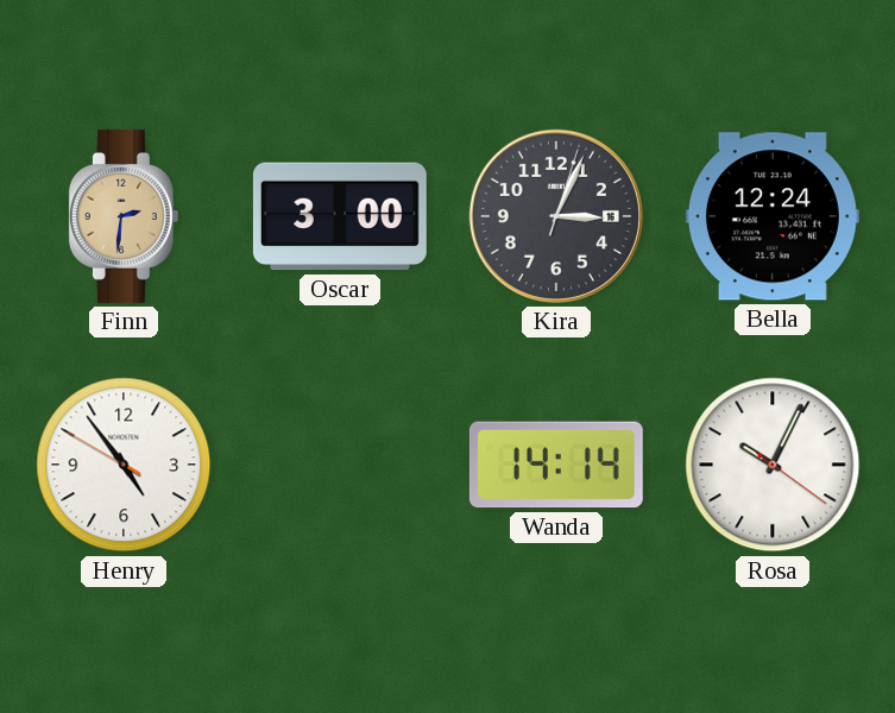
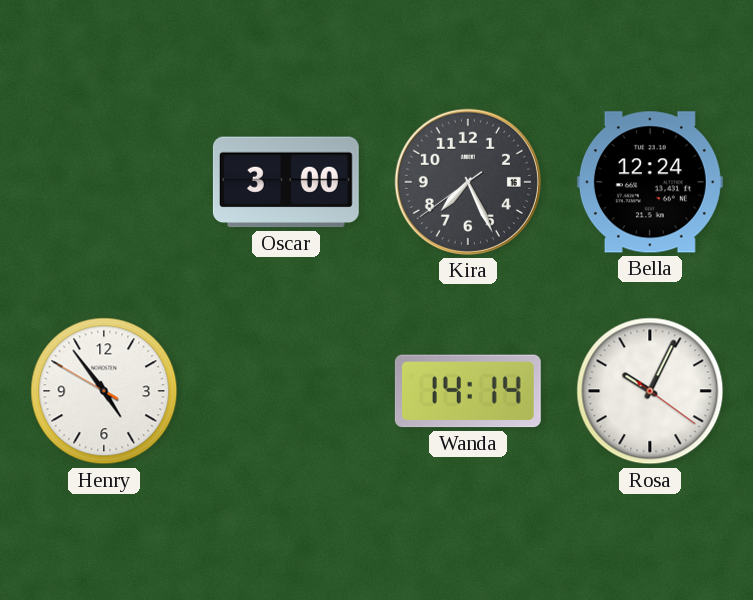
Finn: 2:31 -> none
Kira: 3:04 -> 7:25
